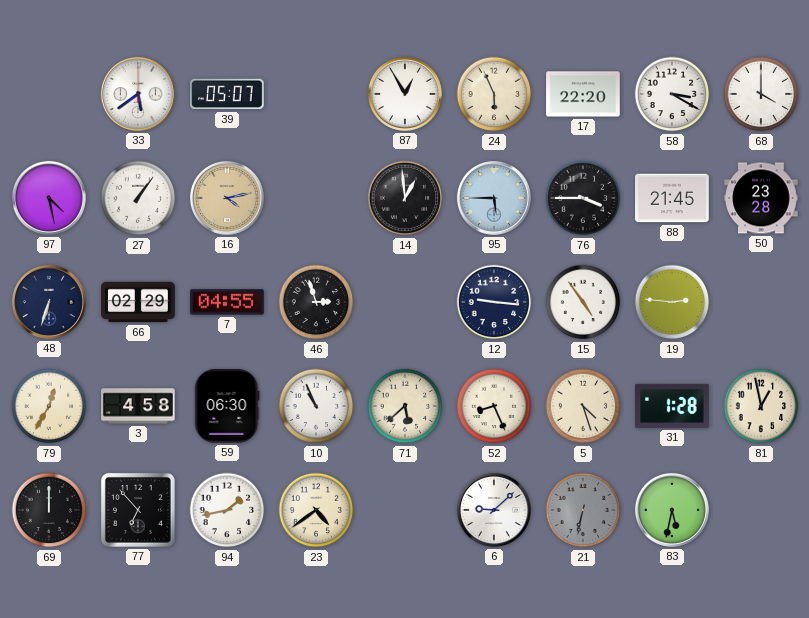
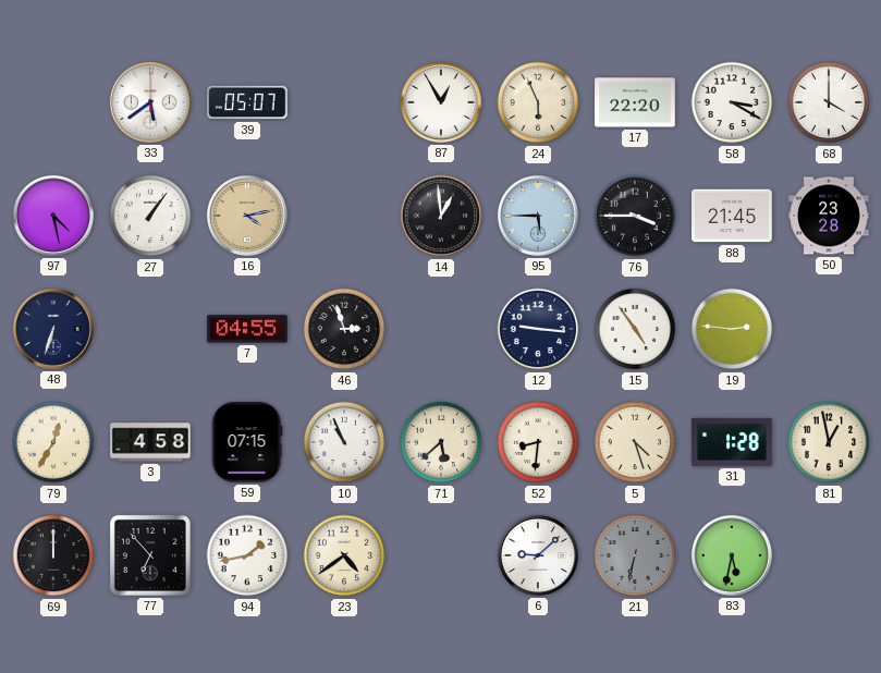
66: 02:29 -> none
59: 06:30 -> 07:15
52: 8:26 -> 8:31
